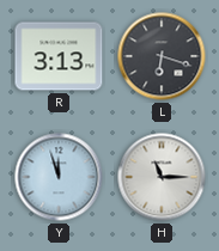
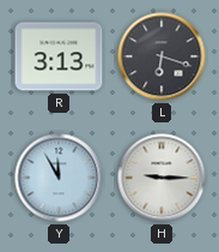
Y: 11:57 -> 11:55
H: 11:15 -> 9:15
